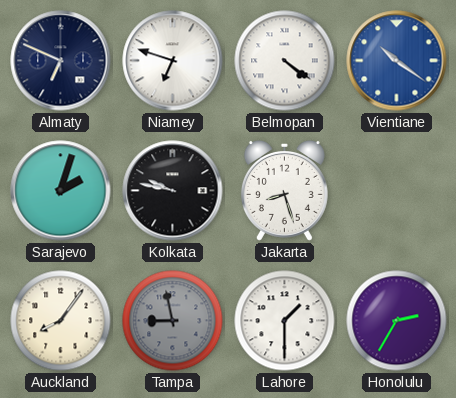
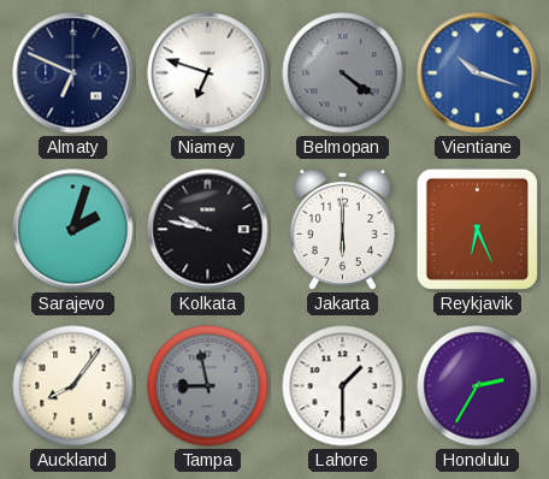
Belmopan dial: white -> grey
Vientiane: 10:21 -> 10:18
Jakarta: 8:27 -> 6:00
Reykjavik: none -> 6:26
